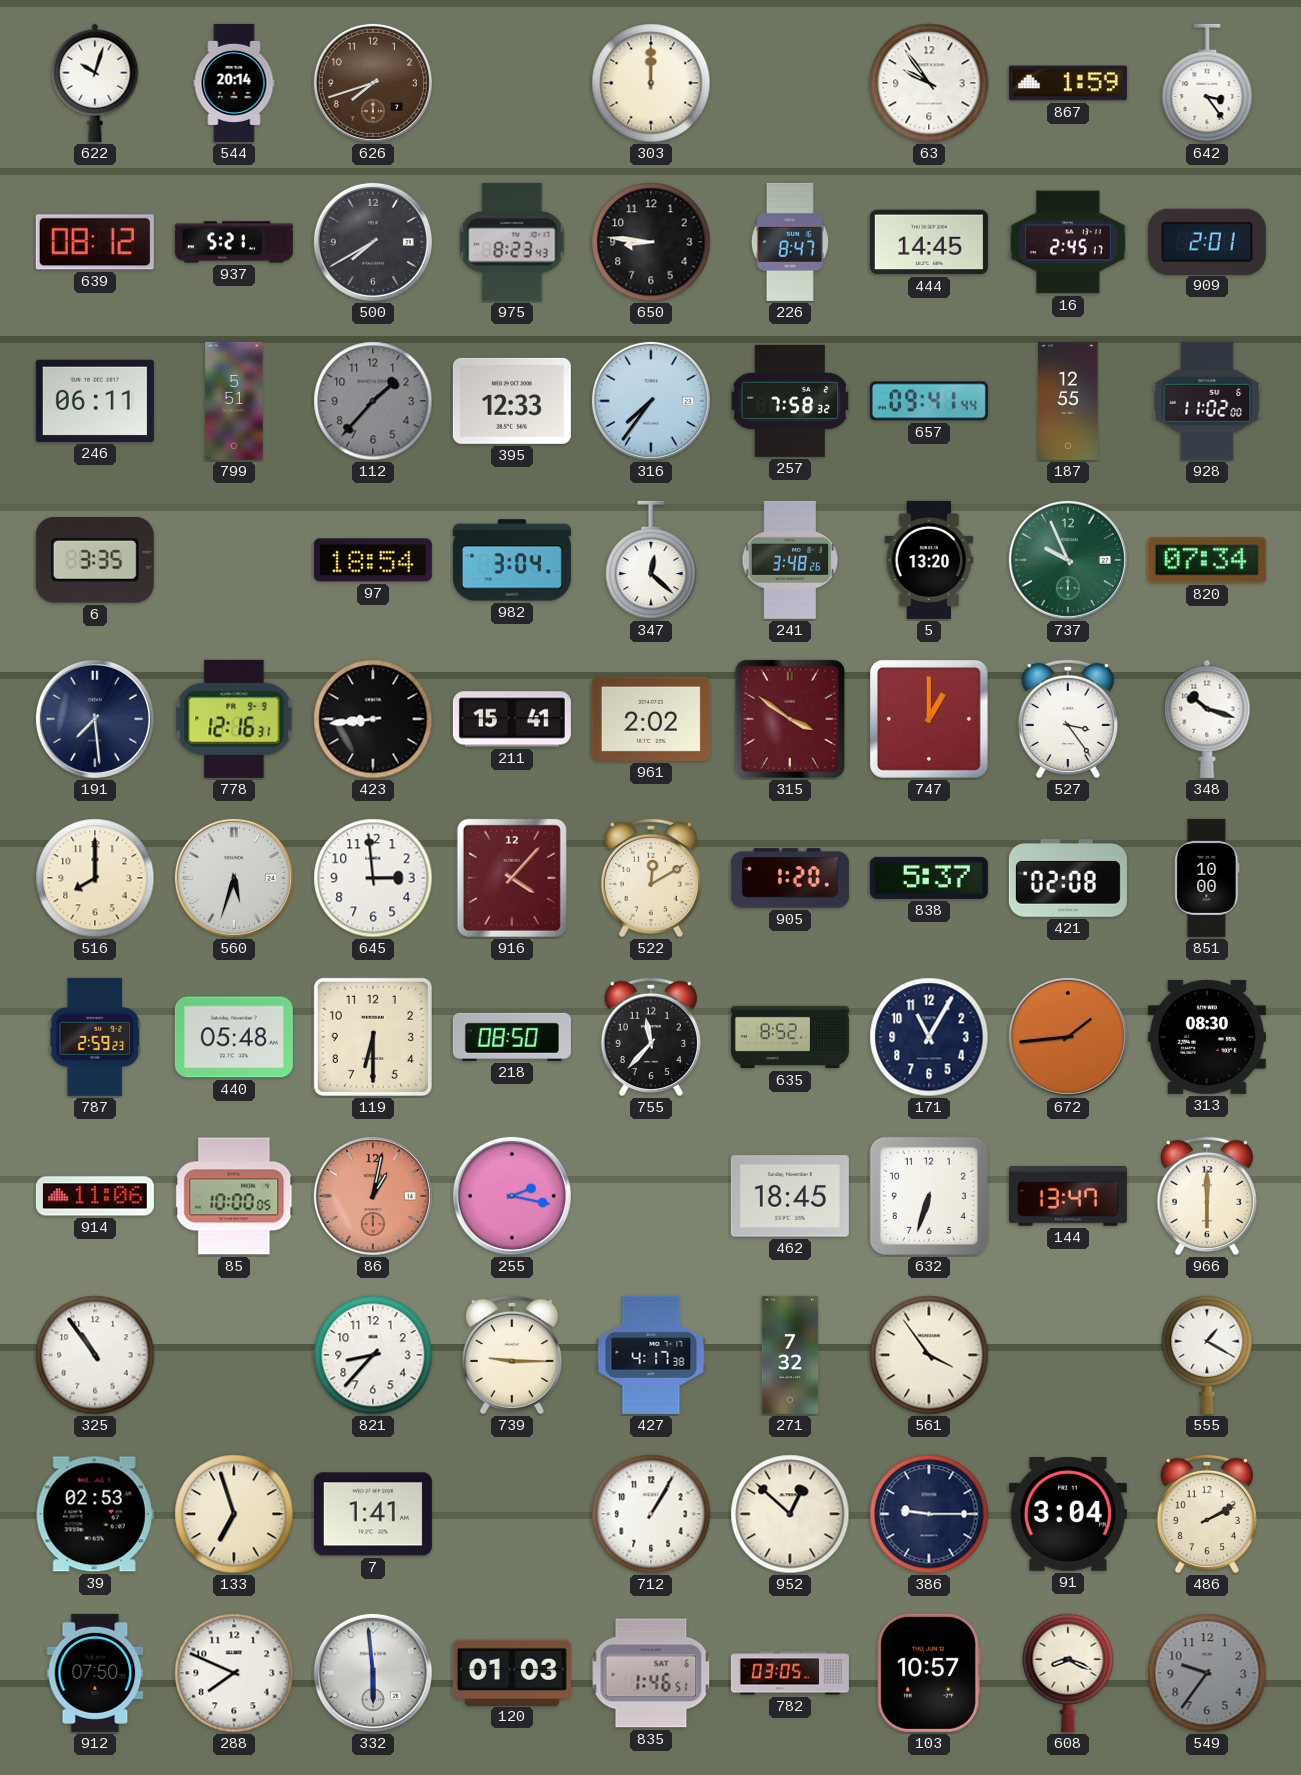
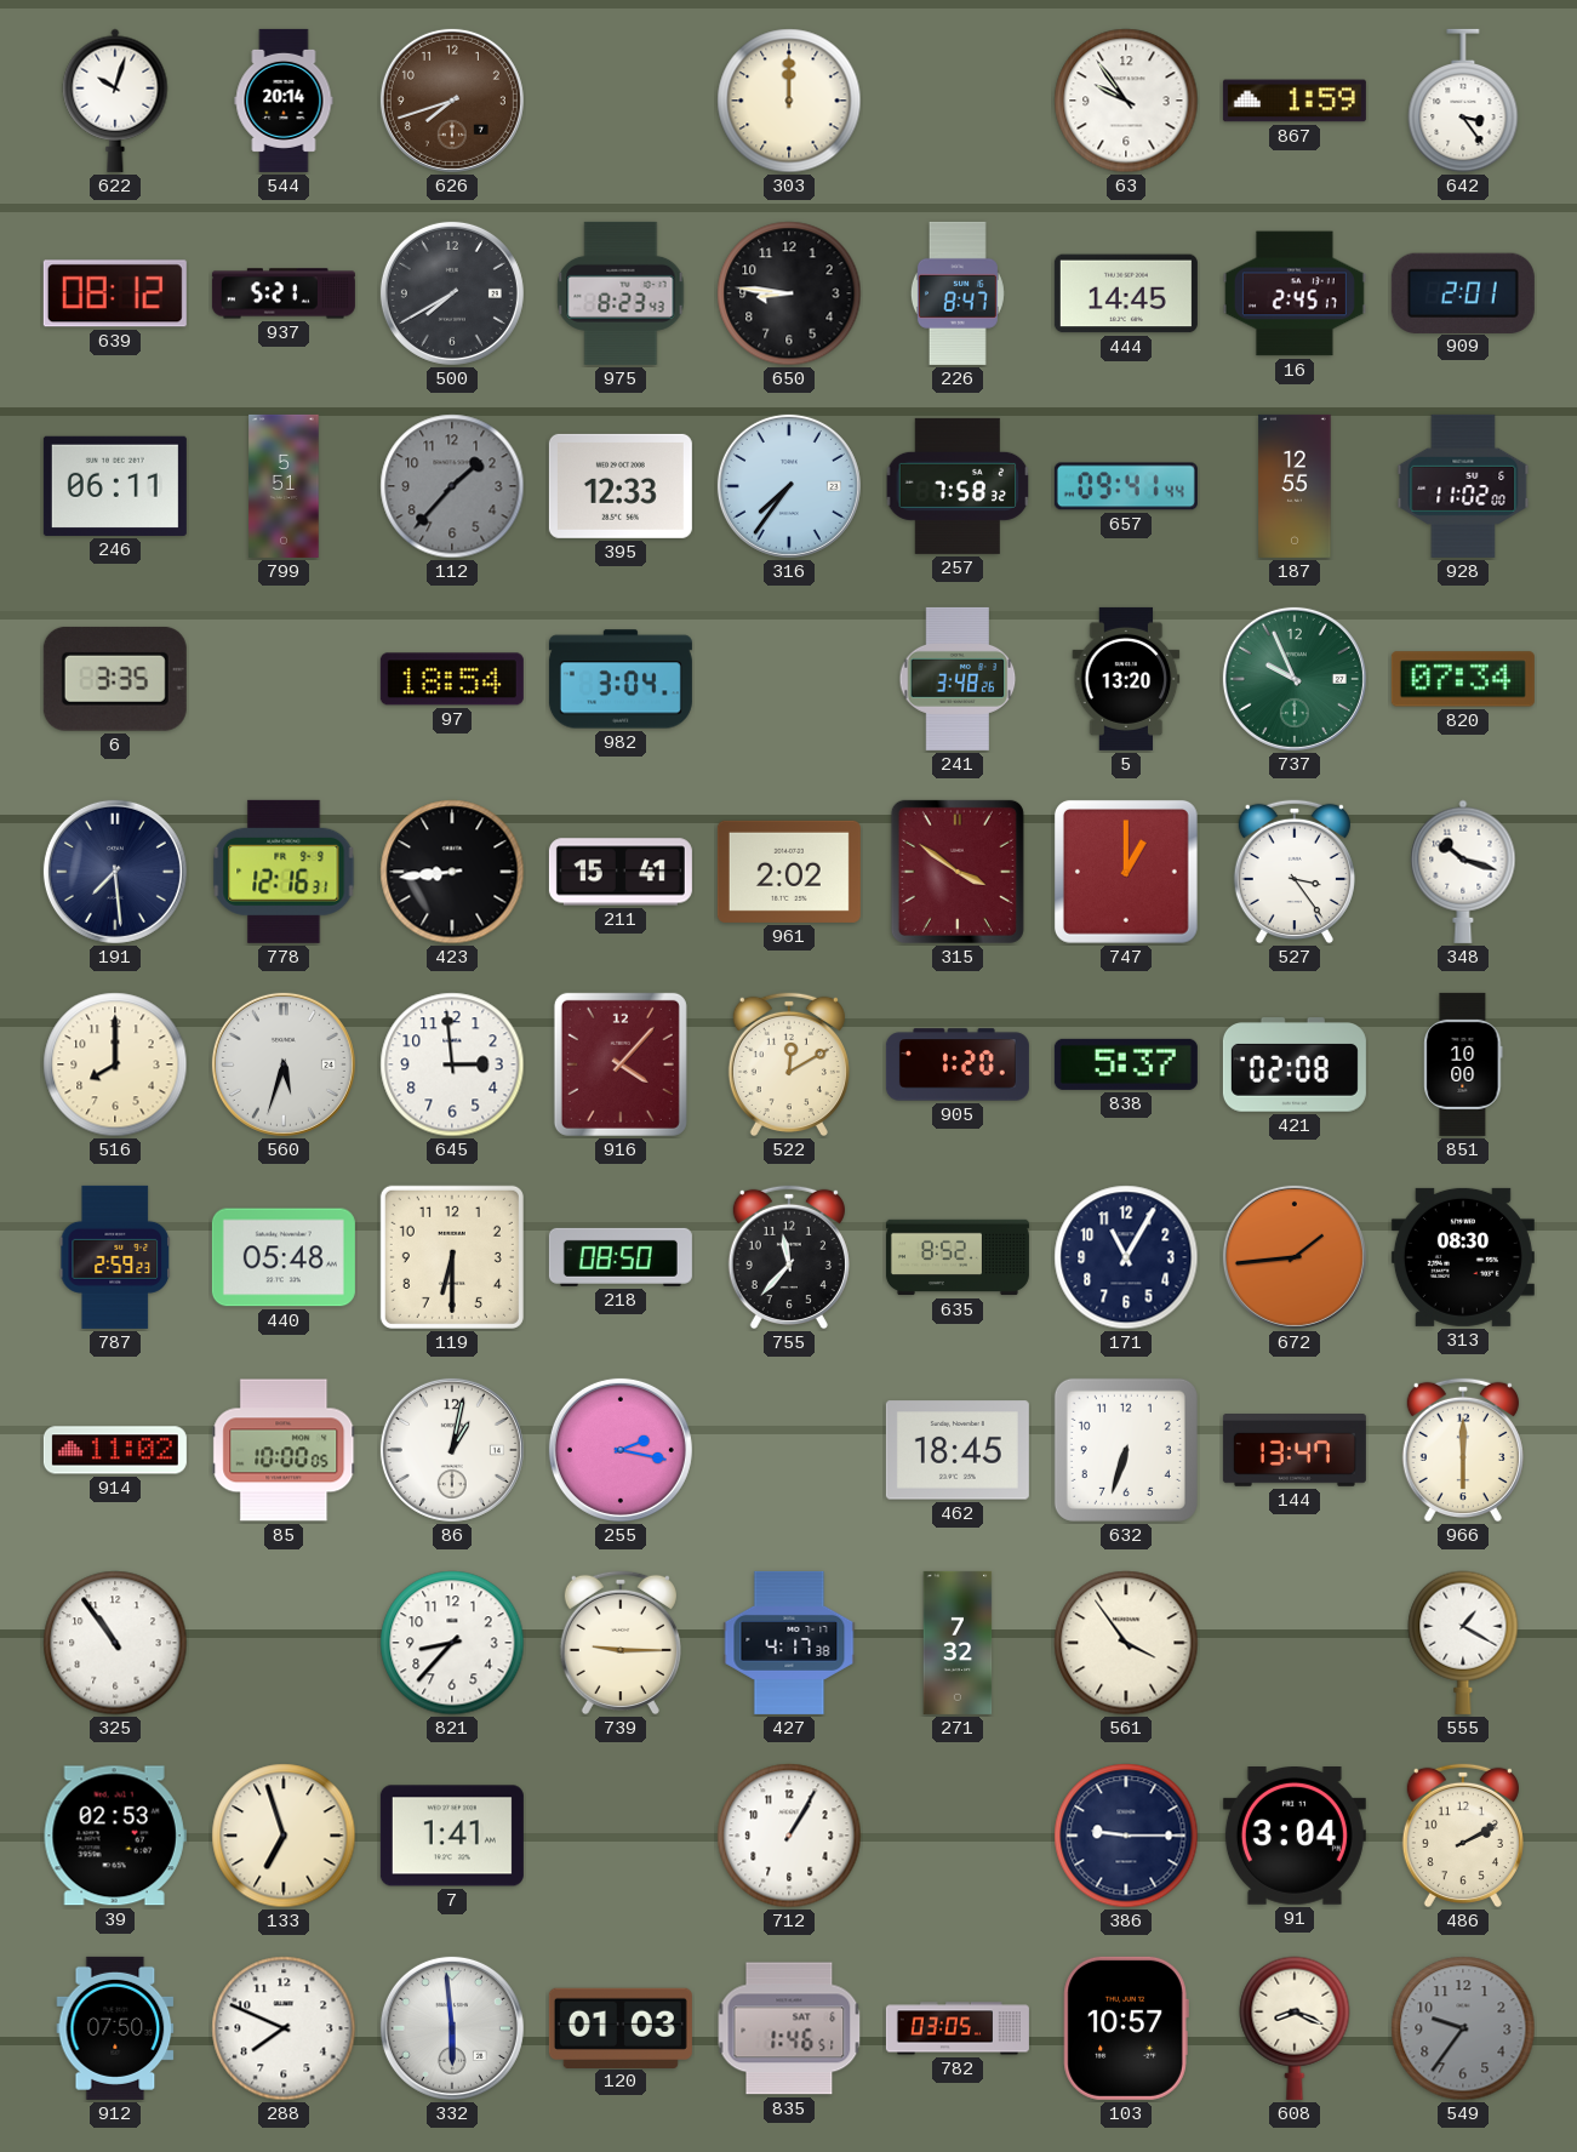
347: 12:22 -> none
914: 11:06 -> 11:02
86 dial: salmon -> white
952: 12:52 -> none
